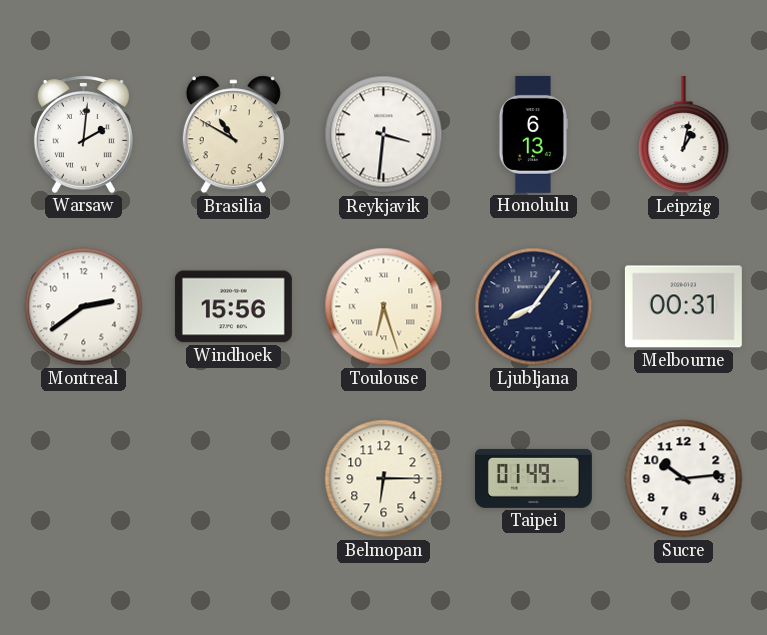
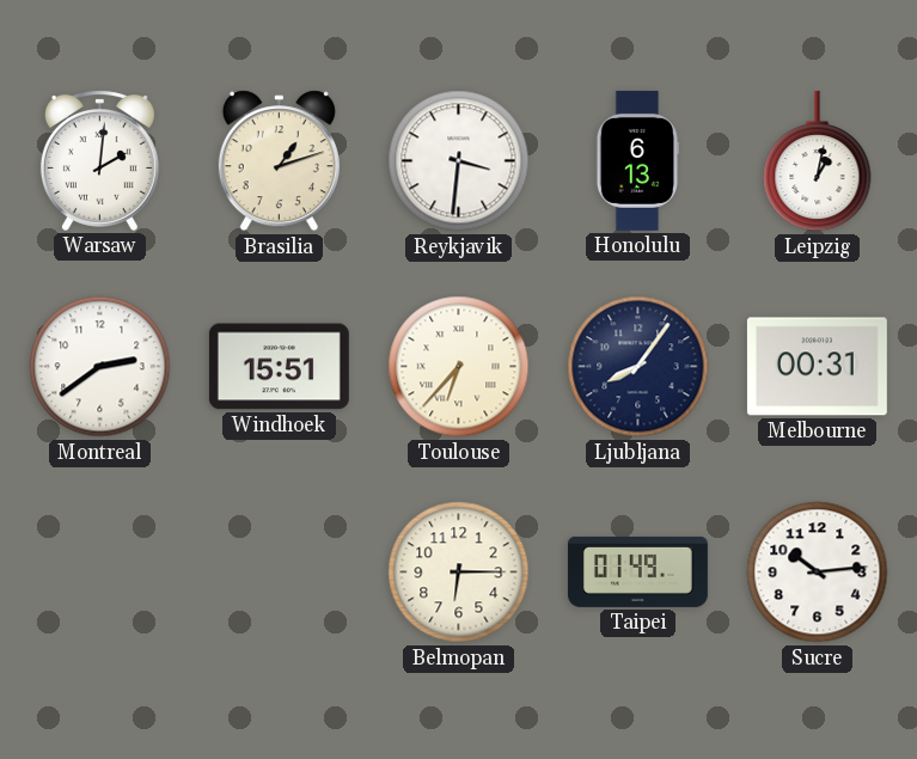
Brasilia: 10:50 -> 1:12
Windhoek: 15:56 -> 15:51
Toulouse: 6:27 -> 6:37
